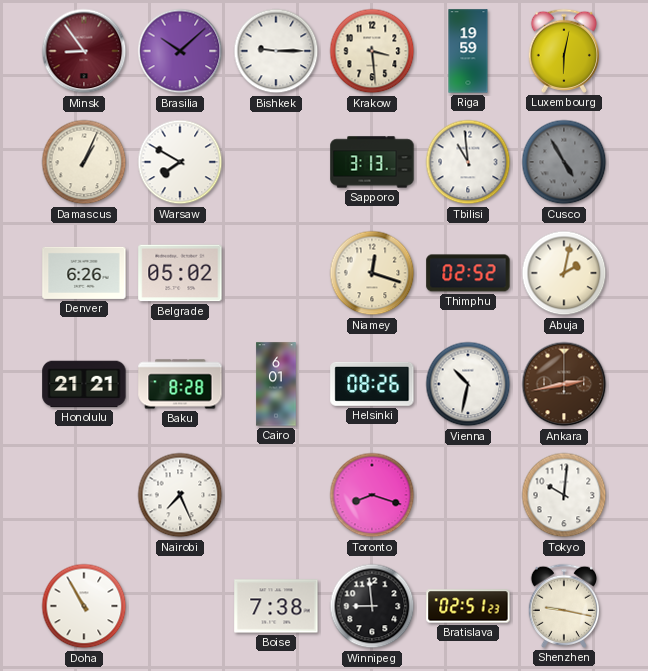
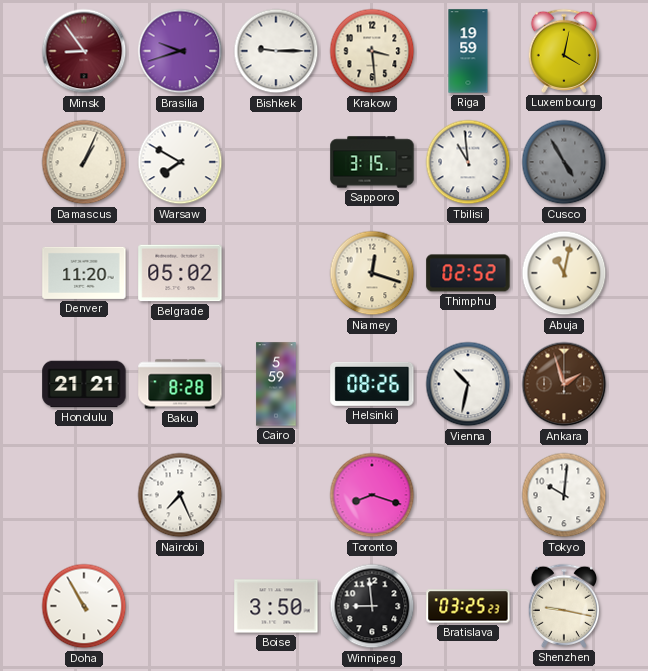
Brasilia: 10:08 -> 9:42
Luxembourg: 6:02 -> 4:02
Sapporo: 3:13 -> 3:15
Denver: 6:26 -> 11:20
Abuja: 2:02 -> 11:02
Cairo: 6:01 -> 5:59
Ankara: 2:43 -> 1:57
Boise: 7:38 -> 3:50
Bratislava: 02:51 -> 03:25
